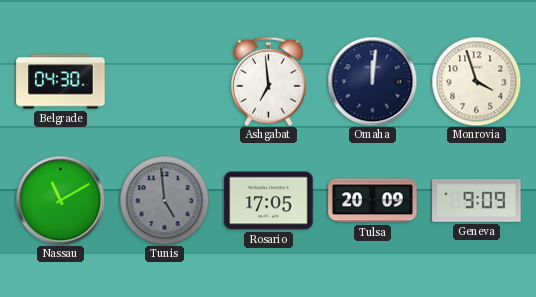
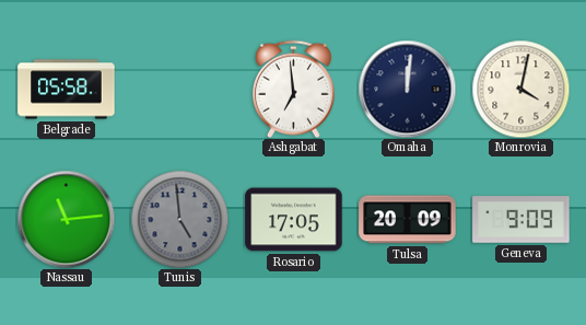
Belgrade: 04:30 -> 05:58
Monrovia: 3:57 -> 4:02
Nassau: 11:10 -> 11:14
